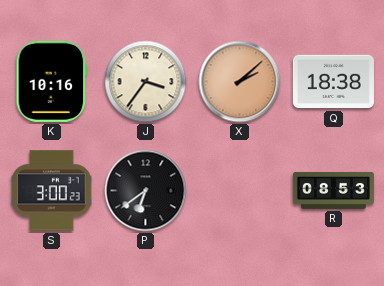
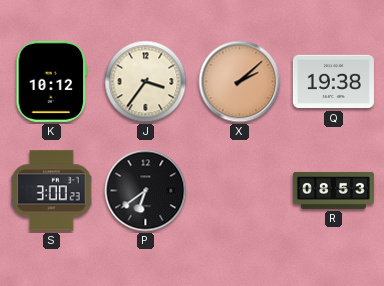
K: 10:16 -> 10:12
Q: 18:38 -> 19:38
